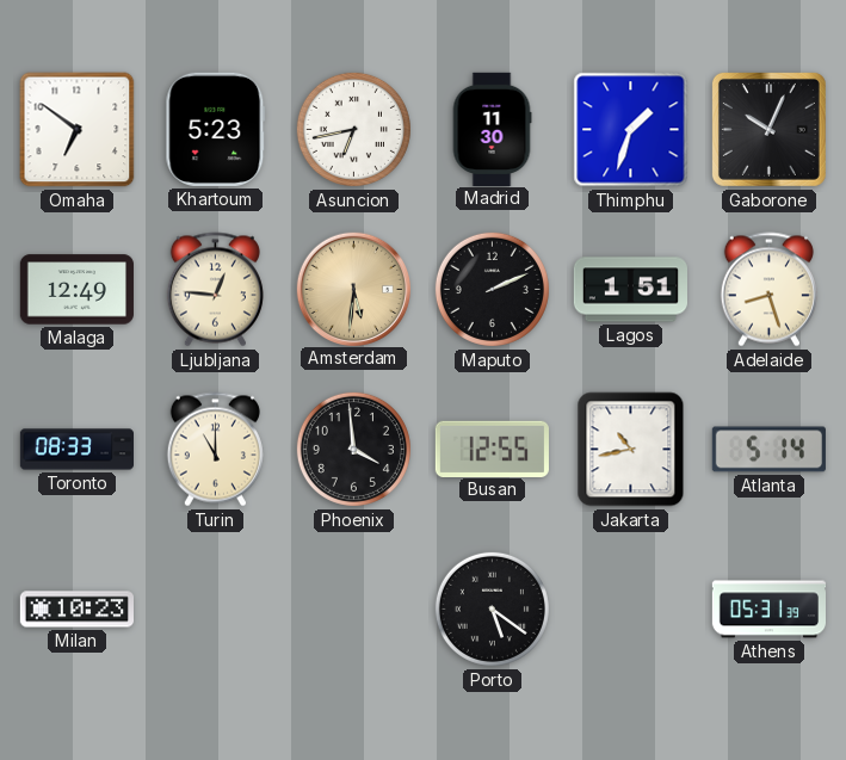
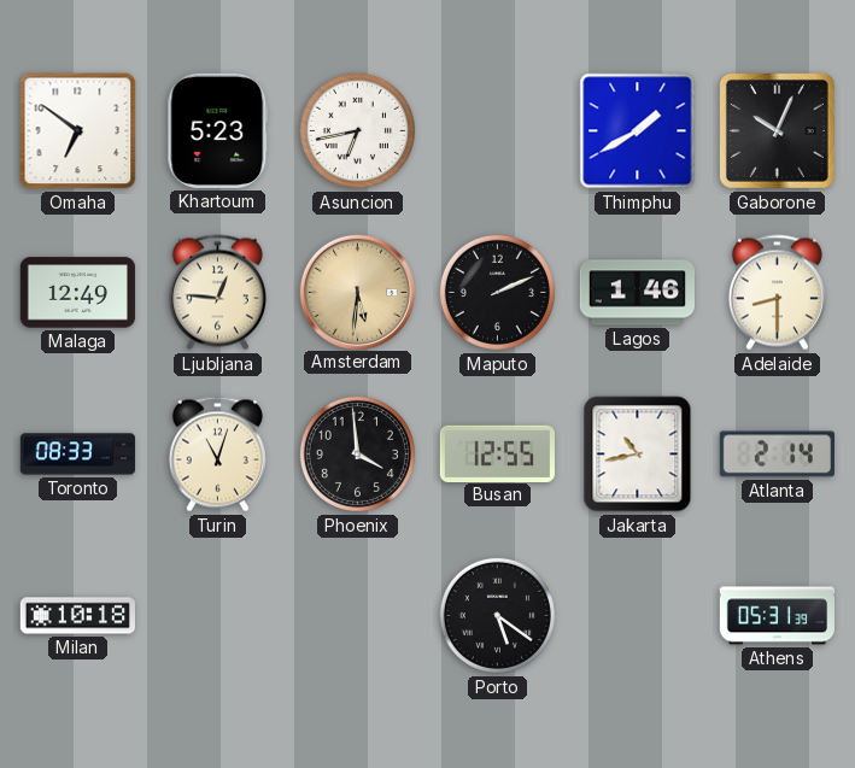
Madrid: 11:30 -> none
Thimphu: 1:33 -> 1:40
Lagos: 1:51 -> 1:46
Adelaide: 8:27 -> 8:30
Turin: 11:00 -> 11:03
Atlanta: 5:14 -> 2:14
Milan: 10:23 -> 10:18
